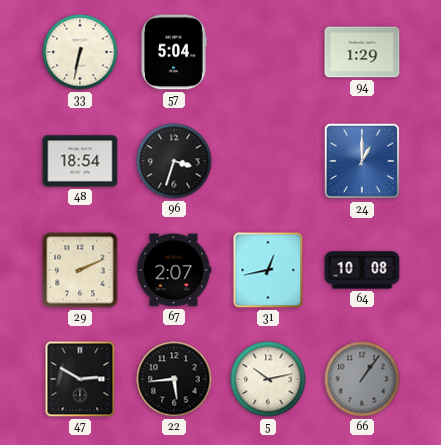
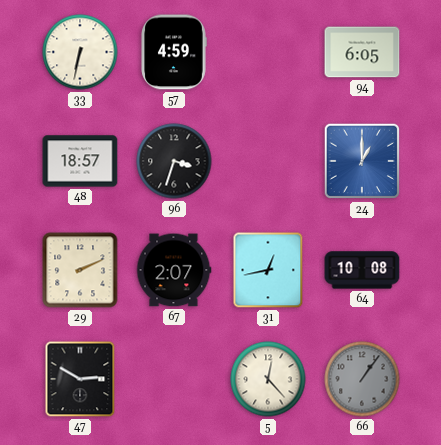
57: 5:04 -> 4:59
94: 1:29 -> 6:05
48: 18:54 -> 18:57
22: 5:44 -> none
5: 10:13 -> 12:23
